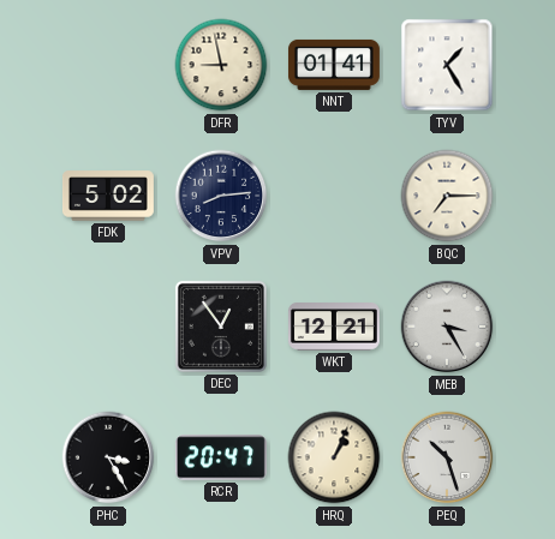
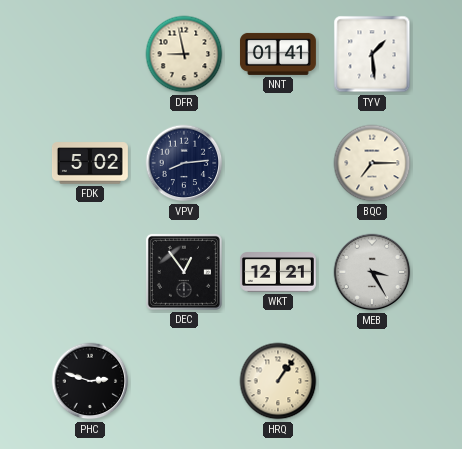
TYV: 1:25 -> 1:29
PHC: 3:25 -> 2:48
RCR: 20:47 -> none
HRQ: 1:04 -> 1:06
PEQ: 10:27 -> none
